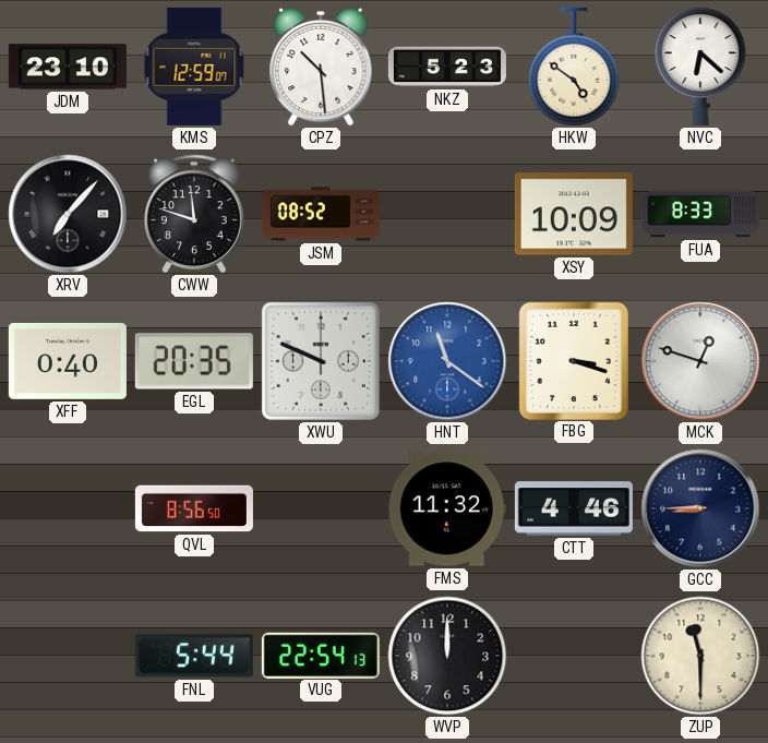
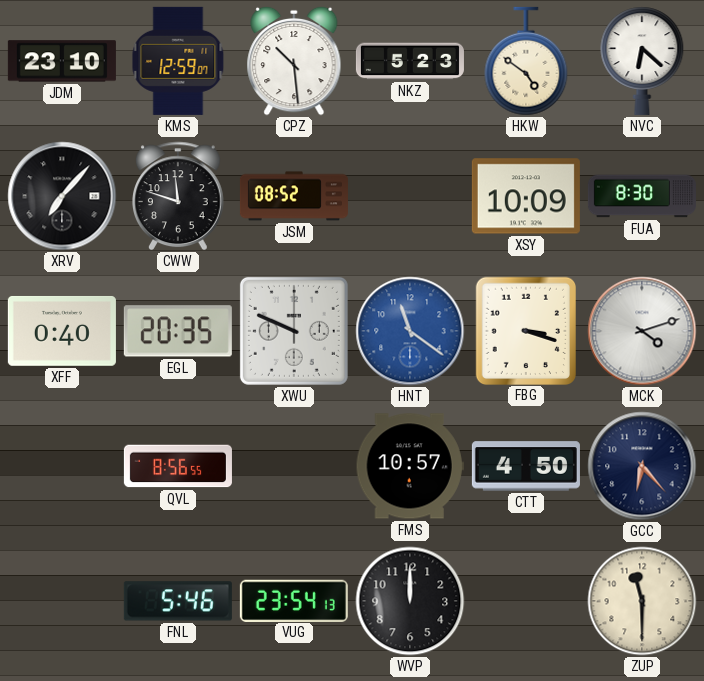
FUA: 8:33 -> 8:30
MCK: 12:48 -> 4:12
QVL: 8:56:50 -> 8:56:55
FMS: 11:32 -> 10:57
CTT: 4:46 -> 4:50
GCC: 8:45 -> 6:23
FNL: 5:44 -> 5:46
VUG: 22:54 -> 23:54
